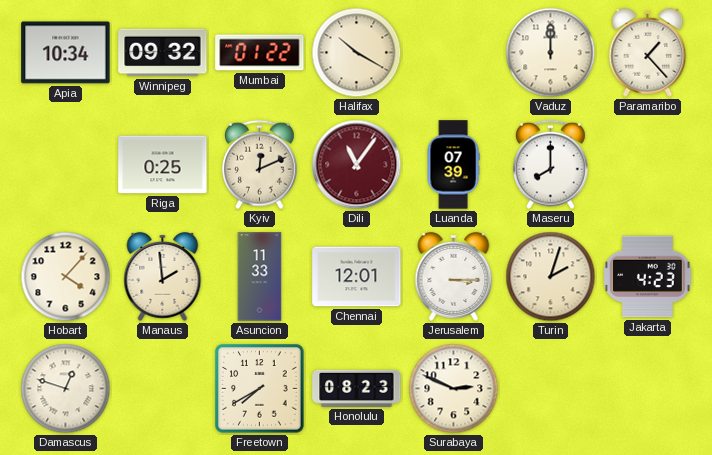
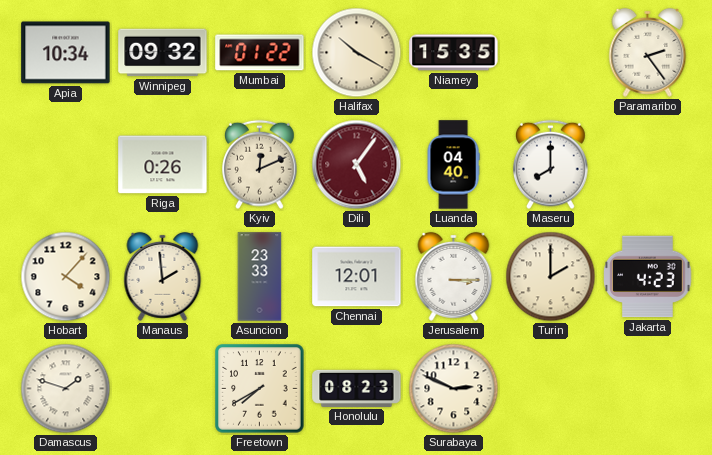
Niamey: none -> 15:35
Vaduz: 12:00 -> none
Paramaribo: 1:23 -> 2:24
Riga: 0:25 -> 0:26
Dili: 11:06 -> 5:06
Luanda: 07:39 -> 04:40
Asuncion: 11:33 -> 23:33
Turin: 2:03 -> 2:00
Damascus: 12:48 -> 1:48
